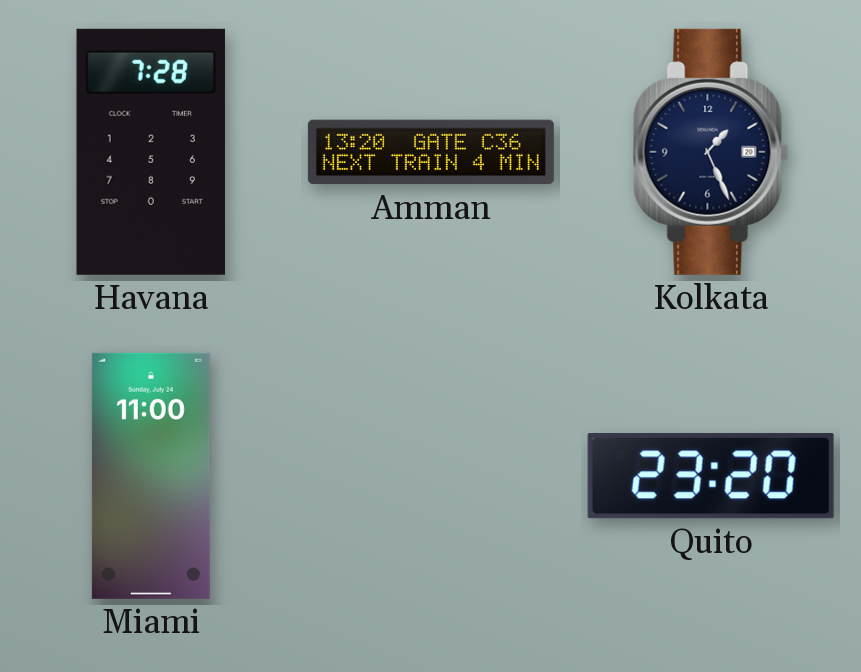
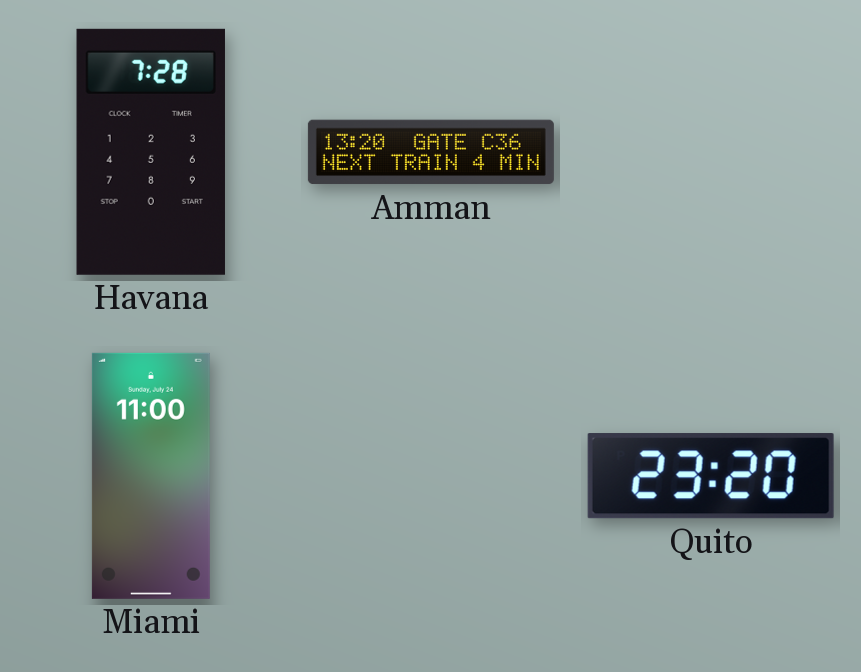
Kolkata: 1:26 -> none
